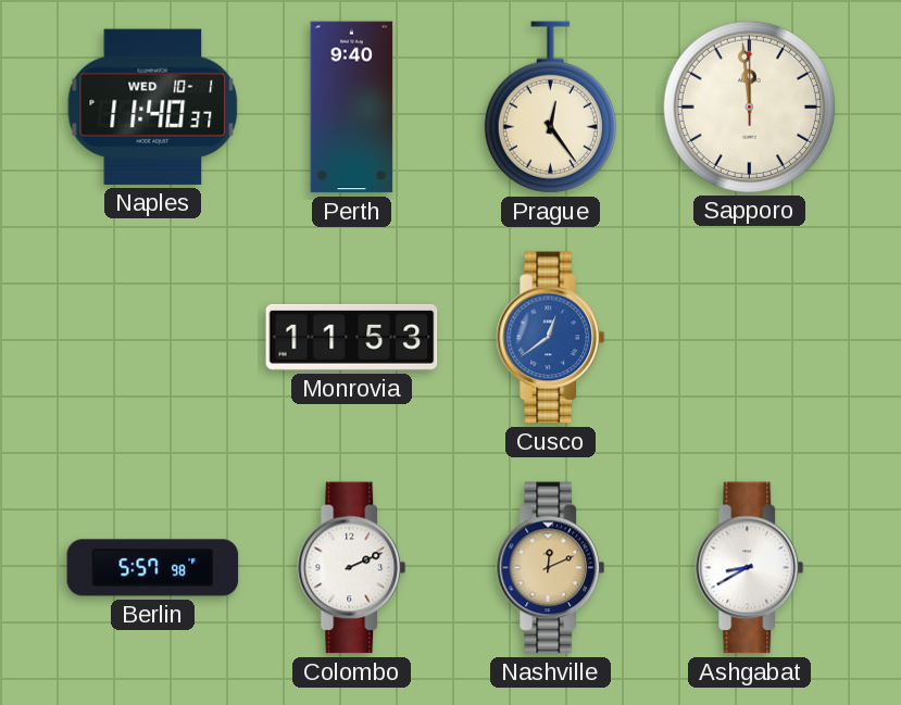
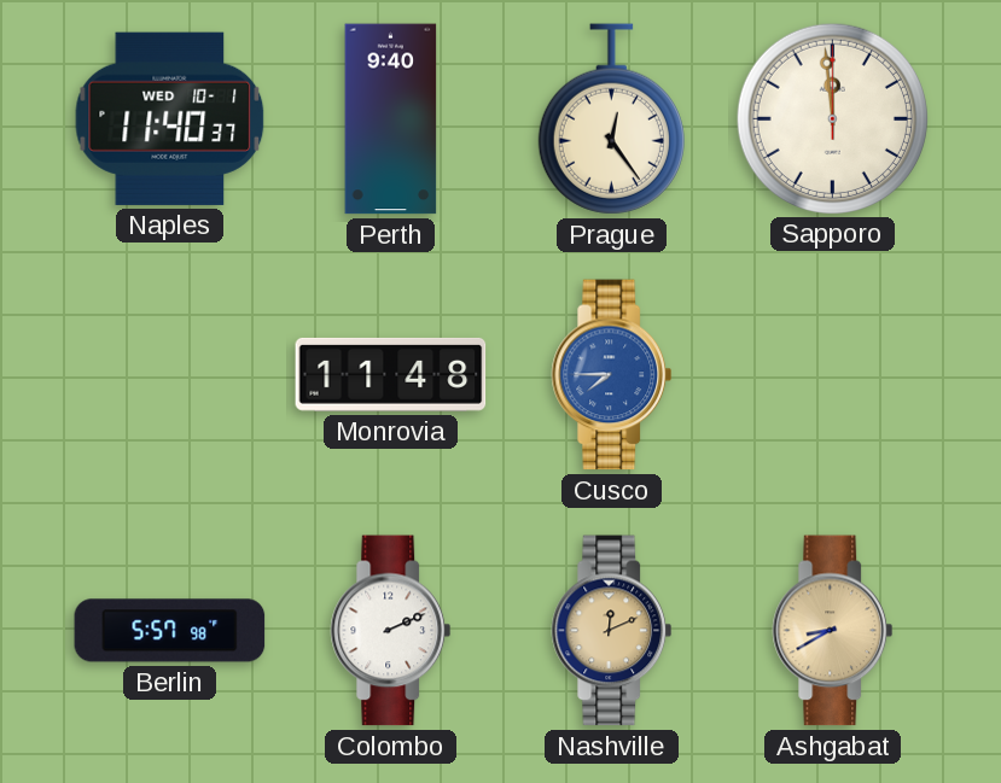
Monrovia: 11:53 -> 11:48
Cusco: 12:39 -> 7:45
Ashgabat dial: white -> champagne
